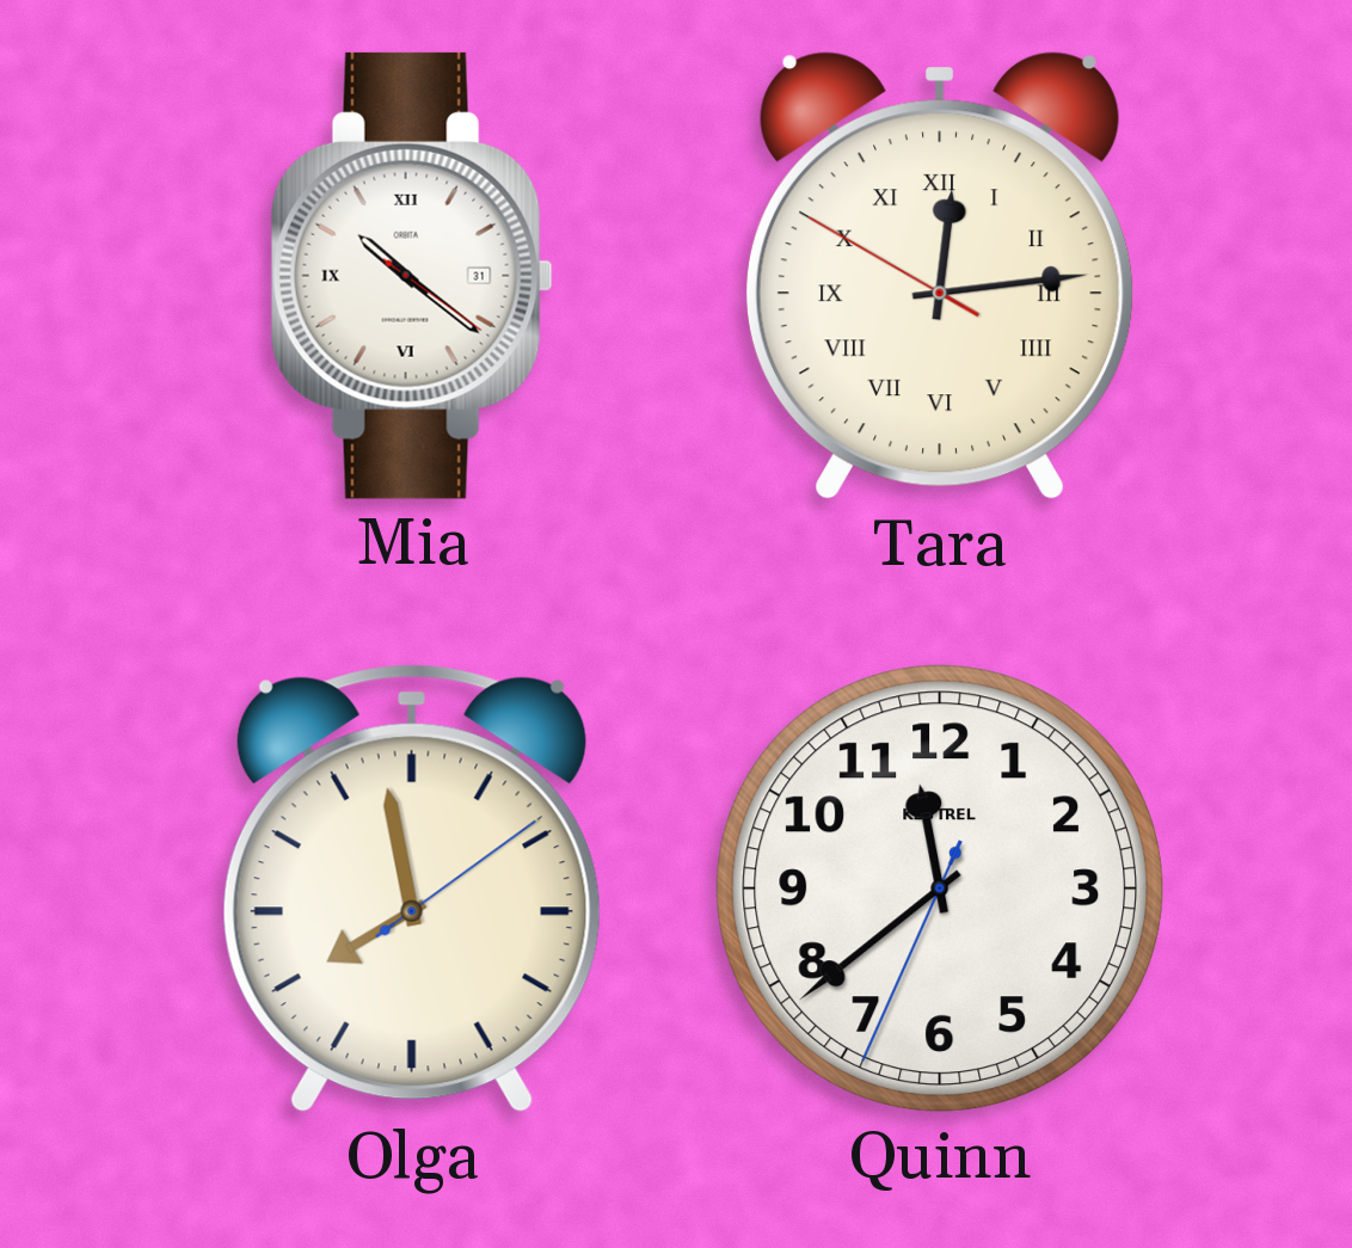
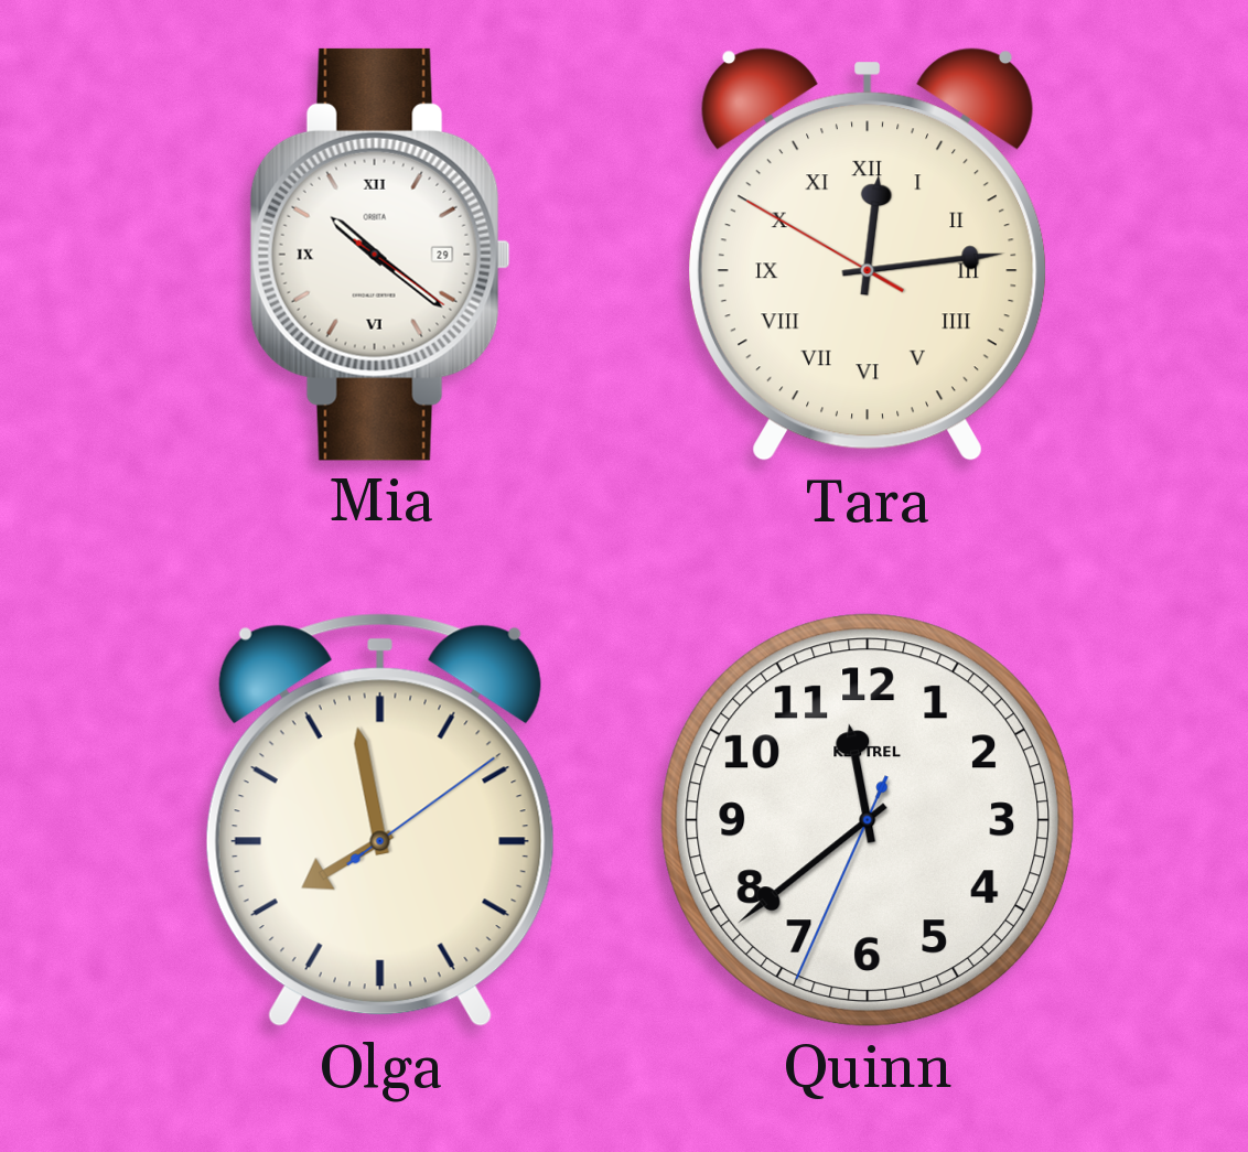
Mia date: 31 -> 29
